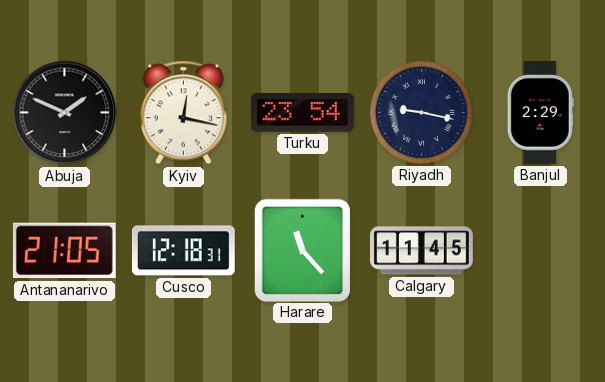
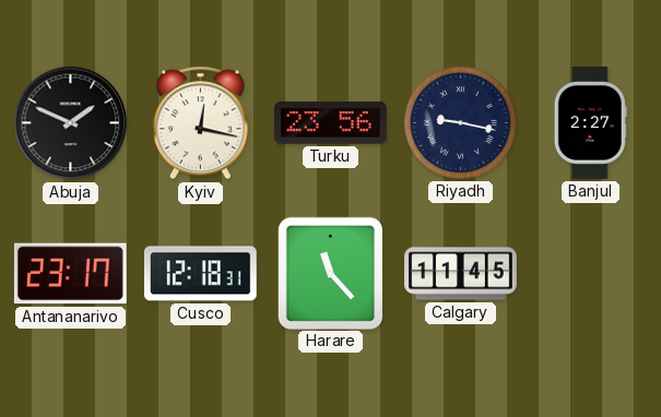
Turku: 23:54 -> 23:56
Banjul: 2:29 -> 2:27
Antananarivo: 21:05 -> 23:17
